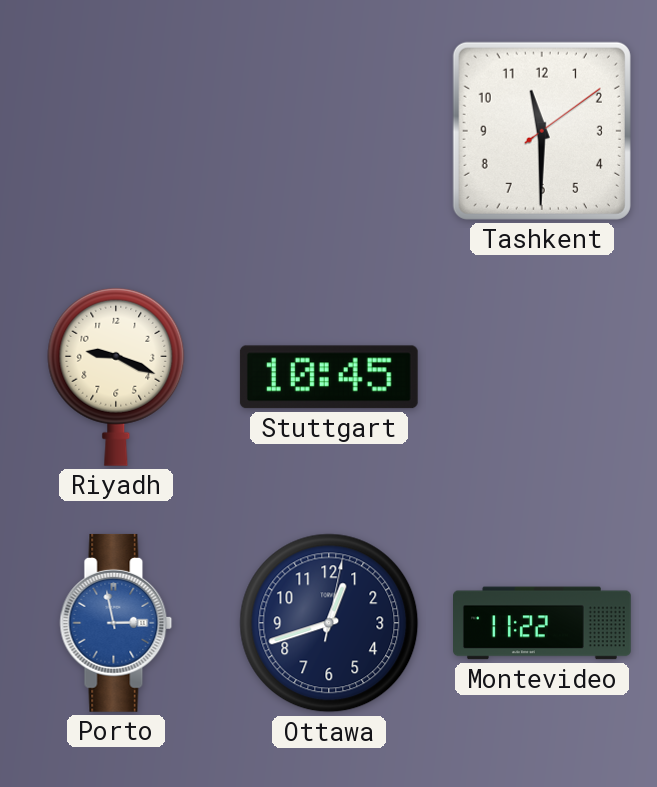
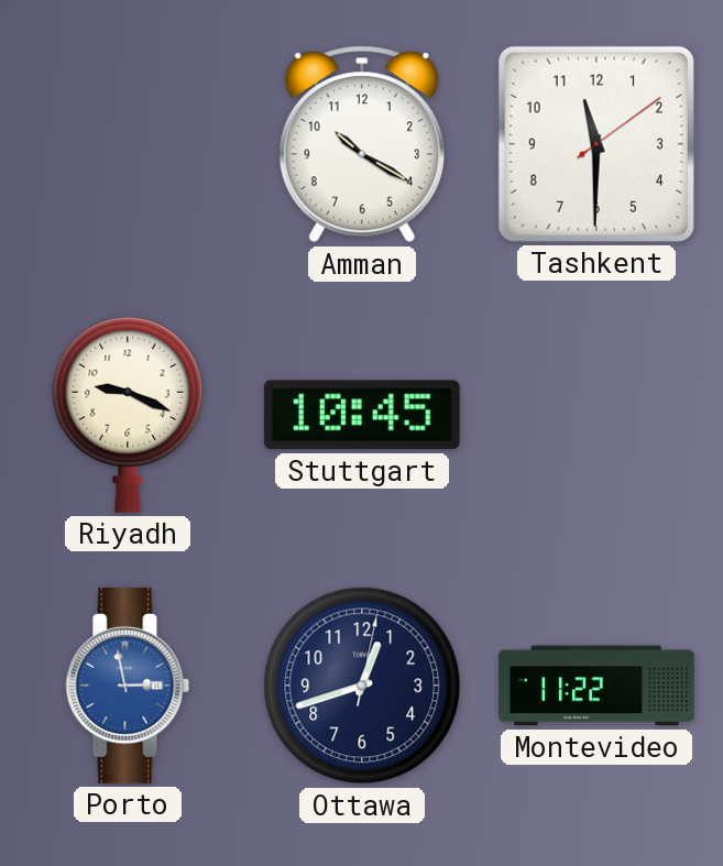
Amman: none -> 10:20
